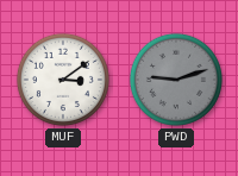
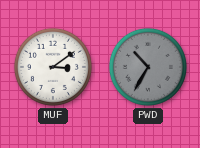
PWD: 9:12 -> 10:35
